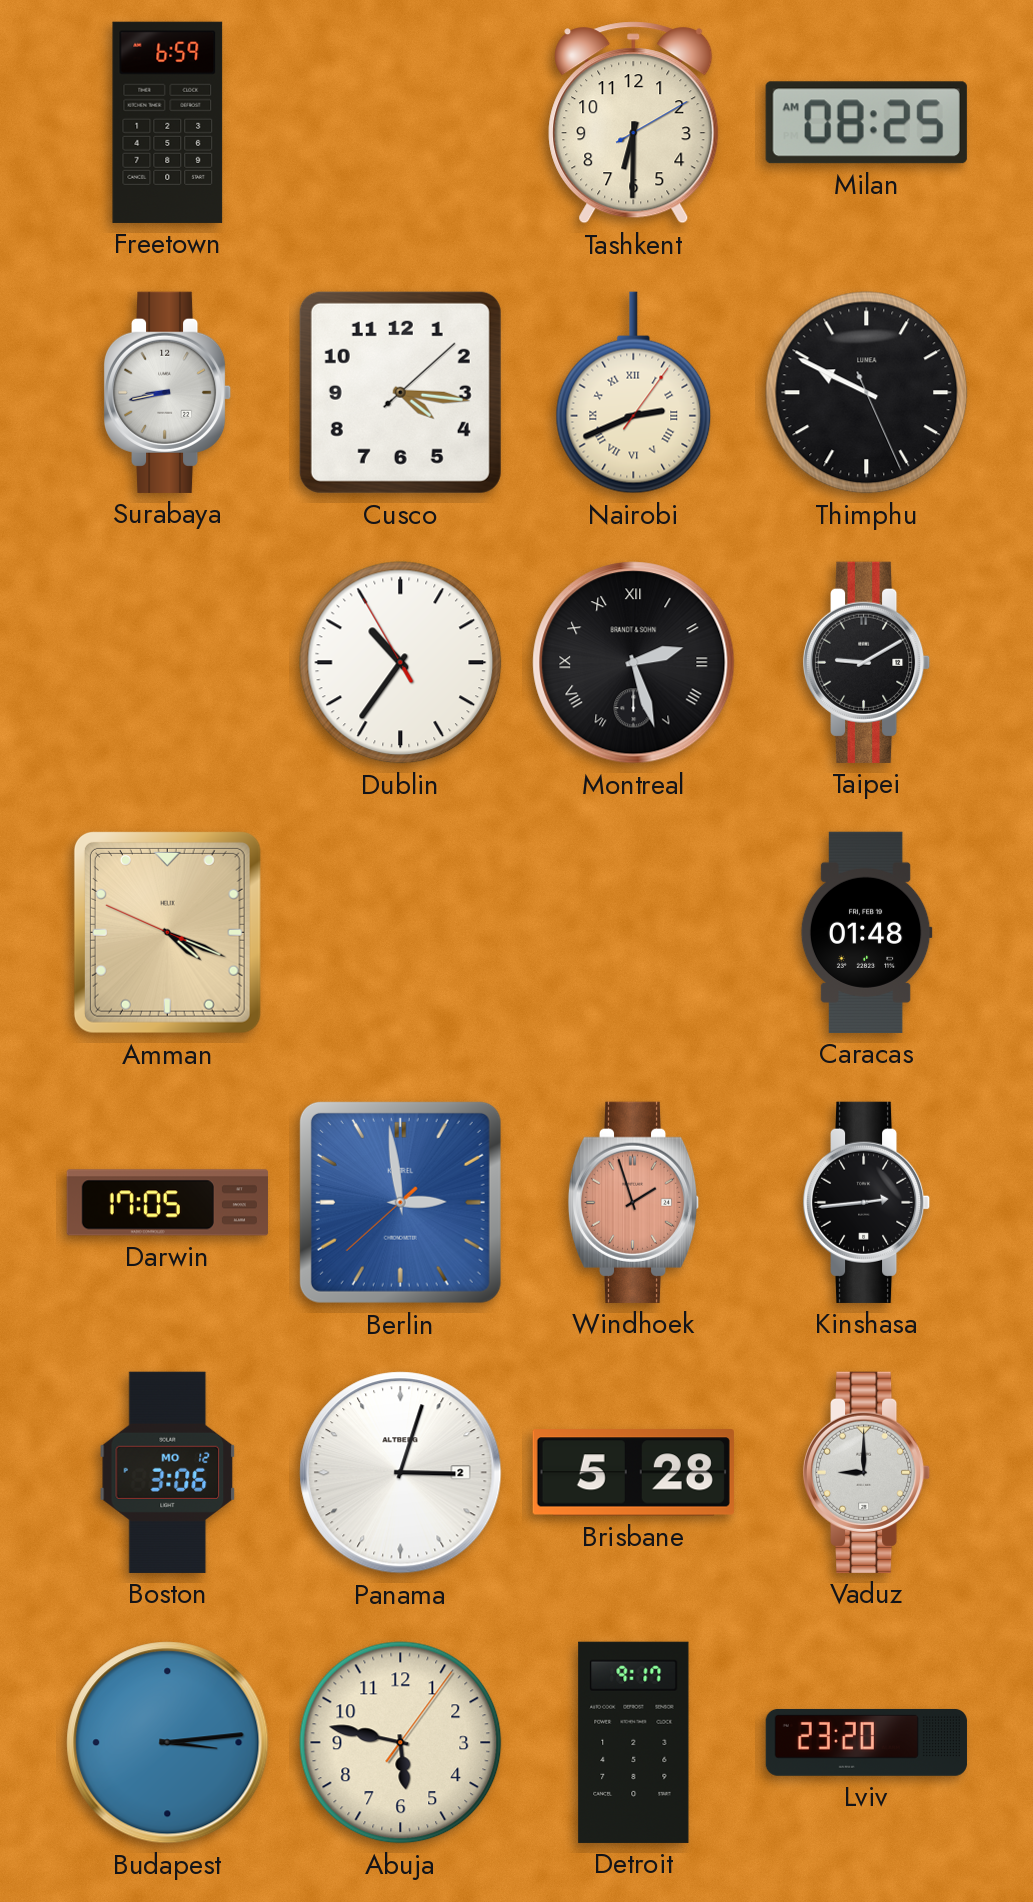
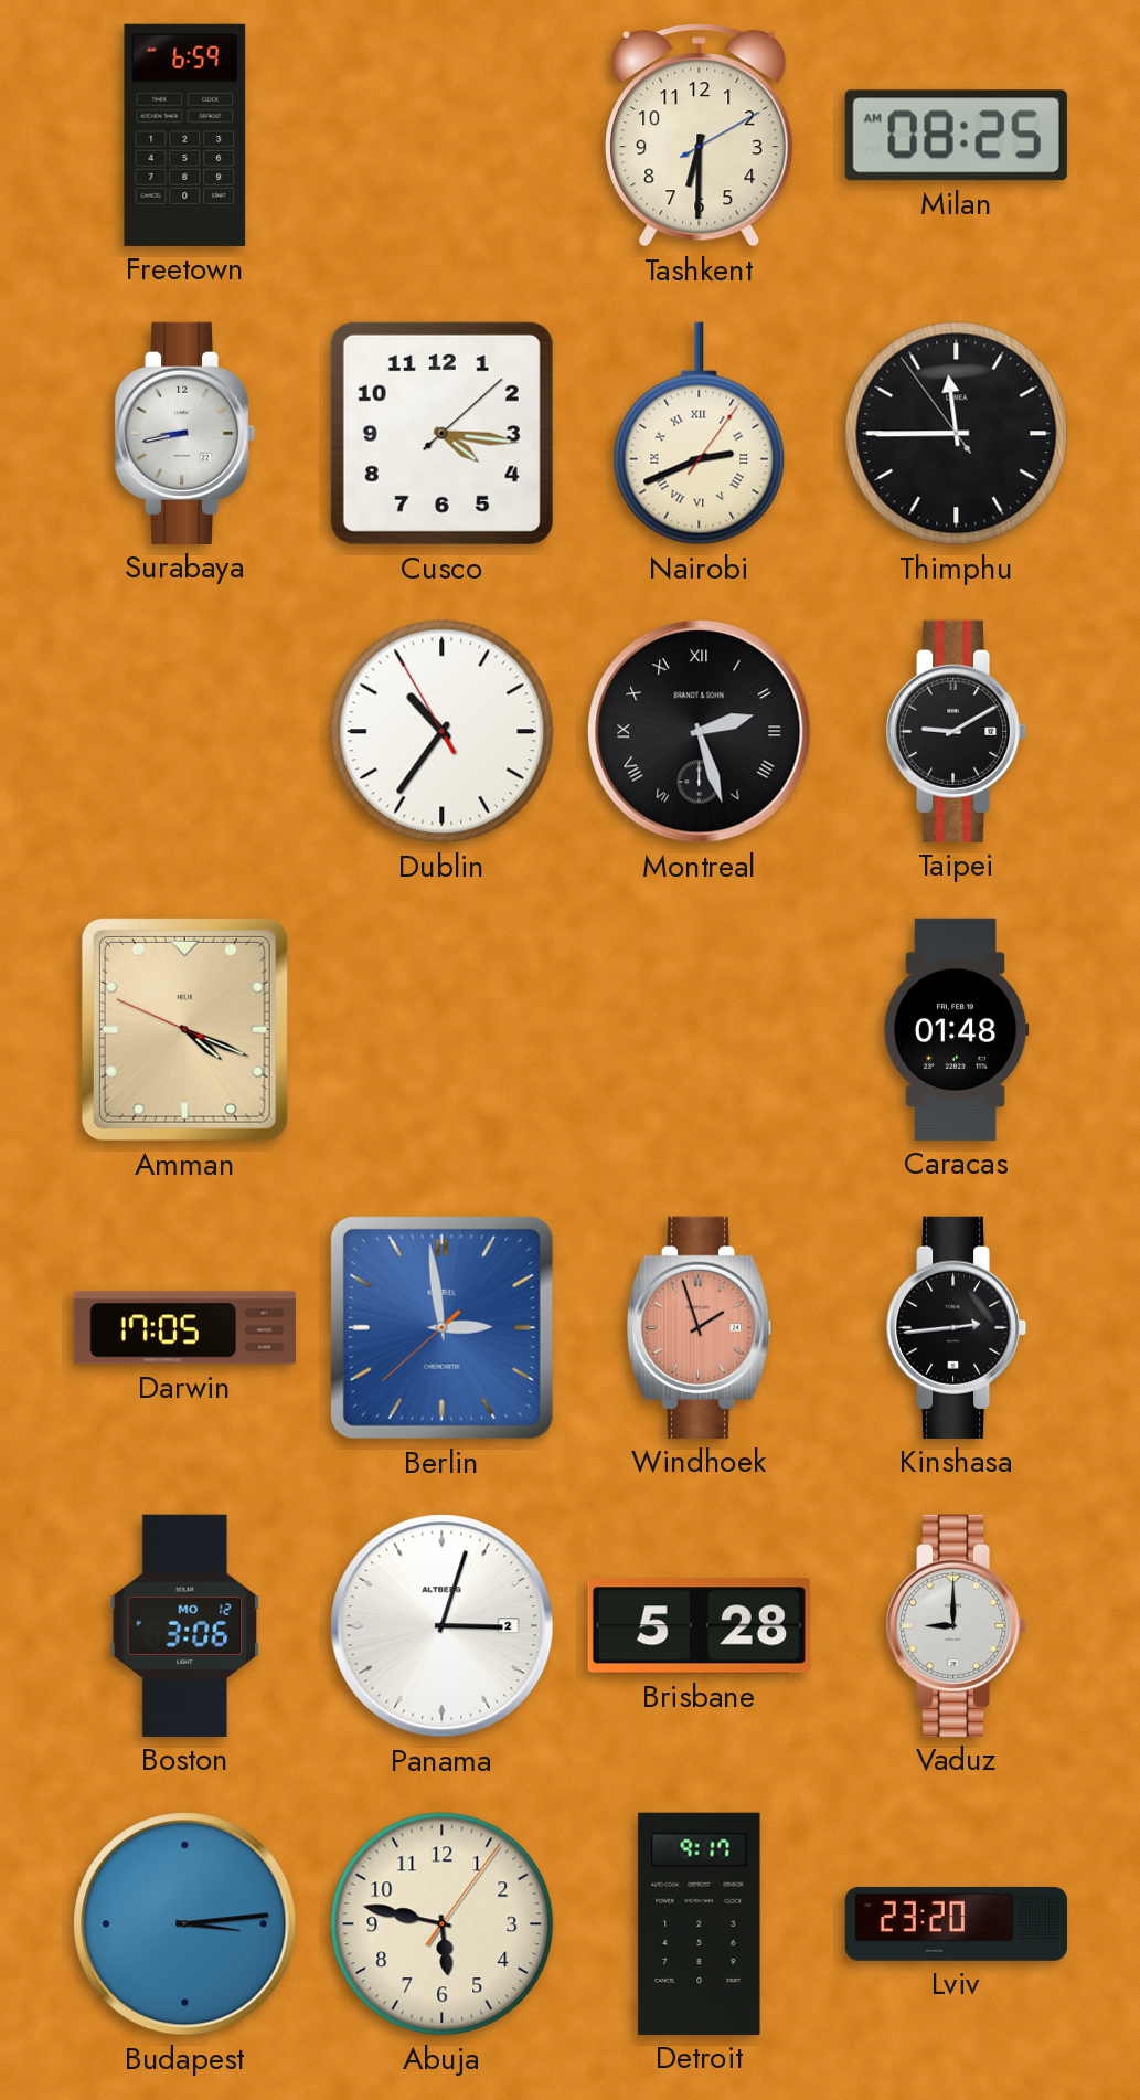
Thimphu: 9:49 -> 11:44
